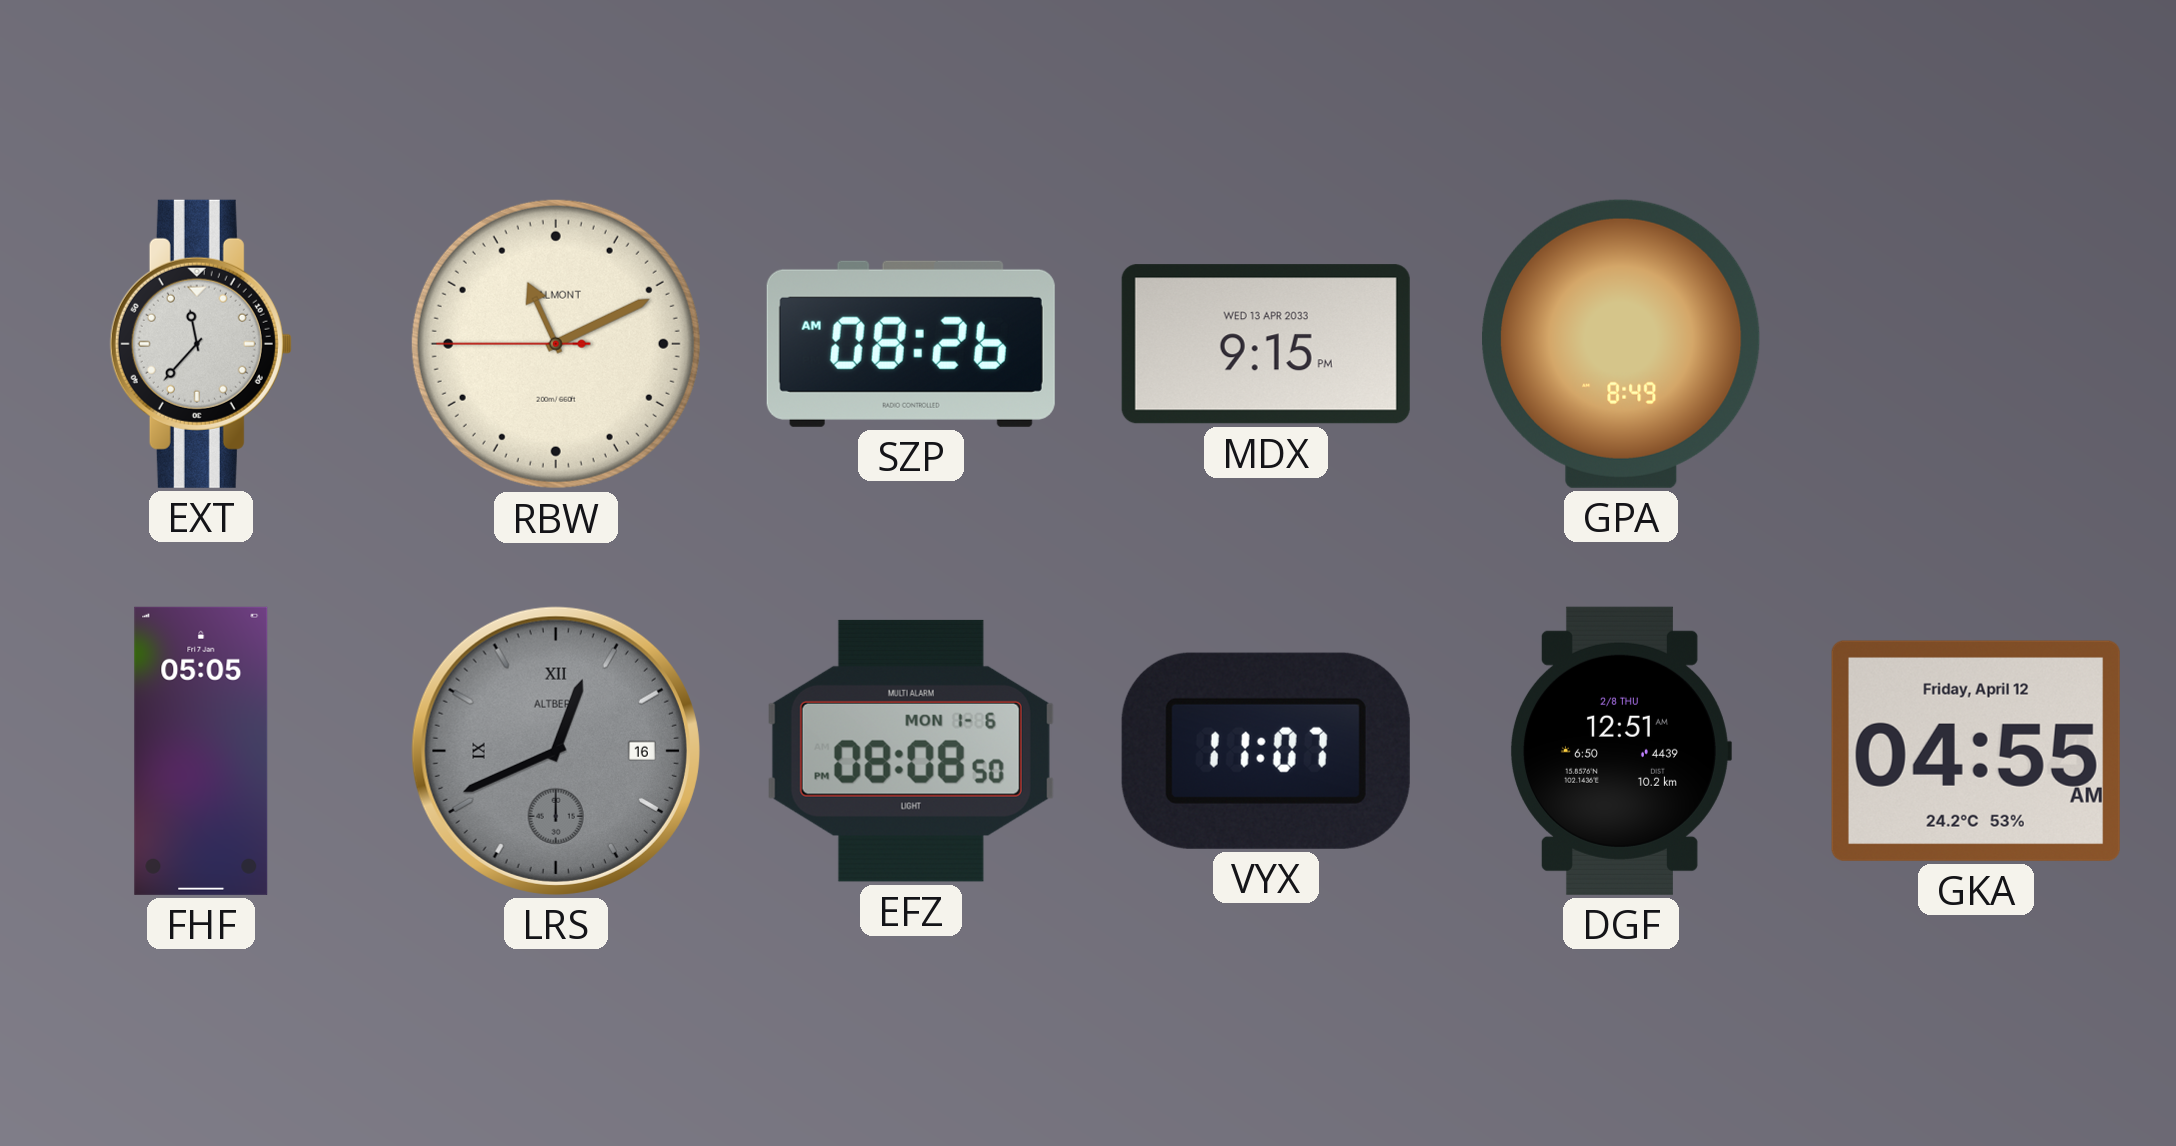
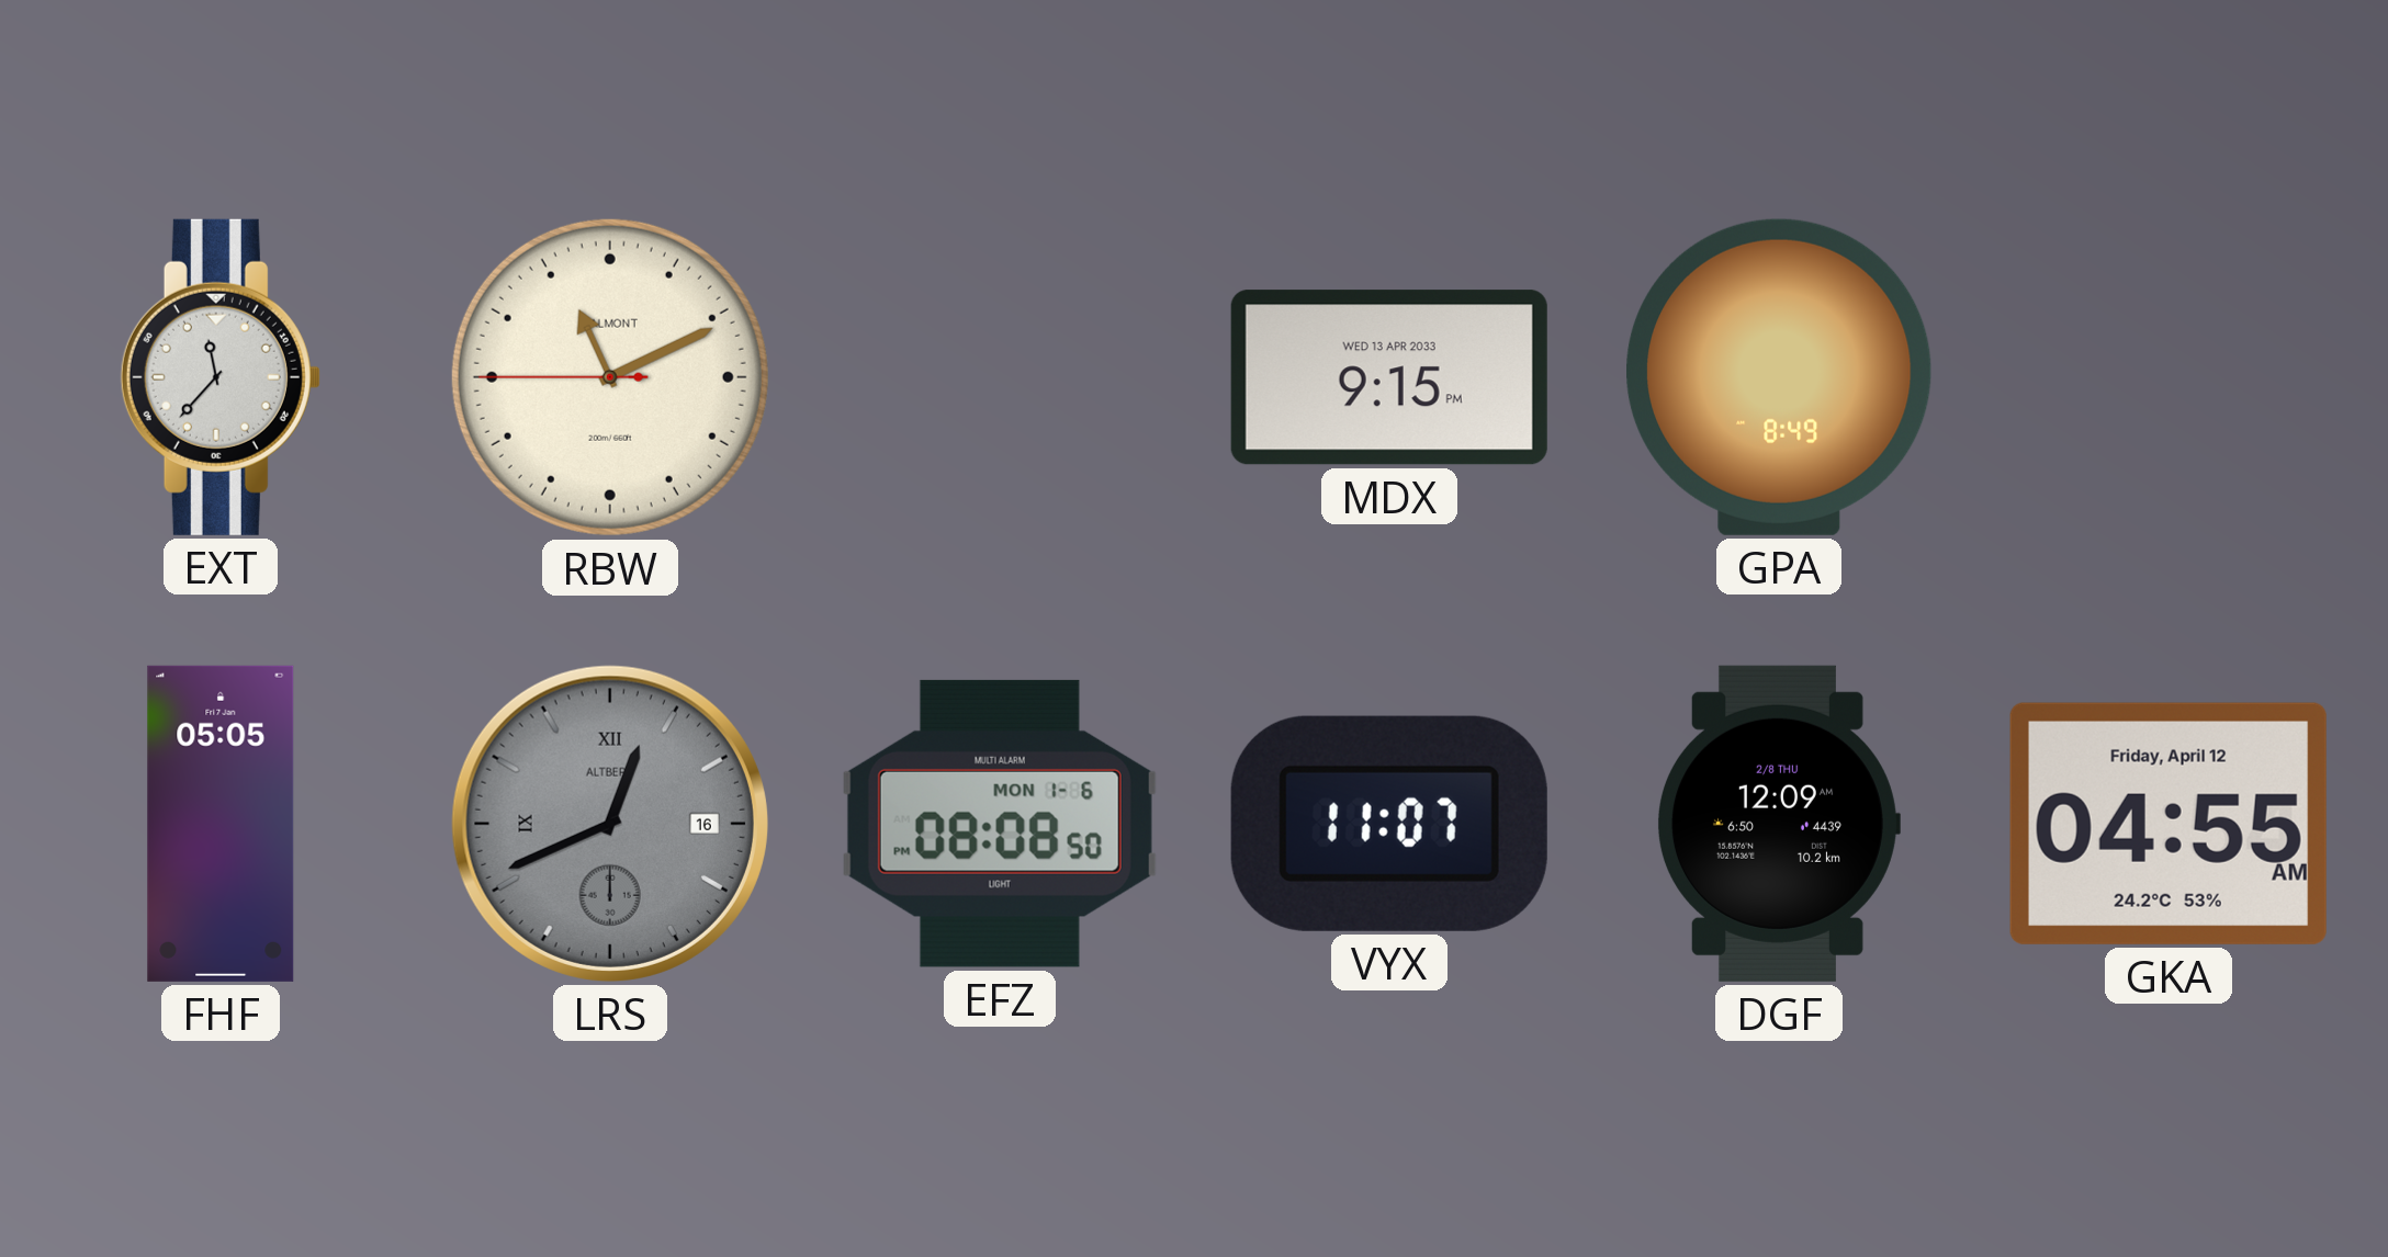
SZP: 08:26 -> none
DGF: 12:51 -> 12:09
